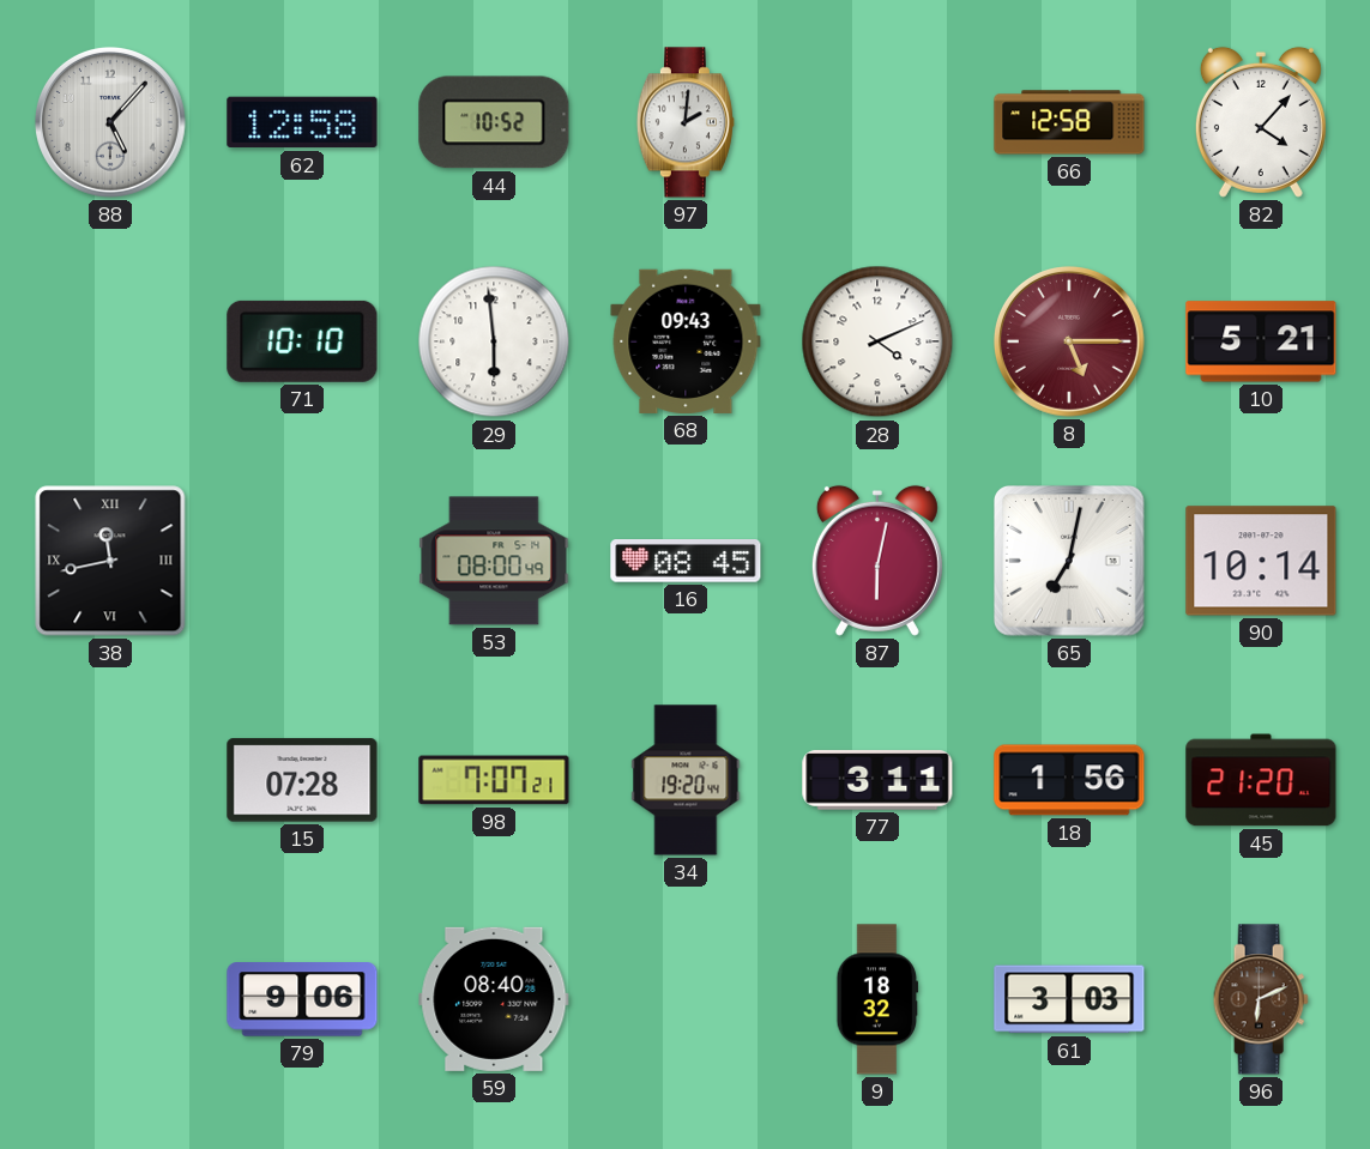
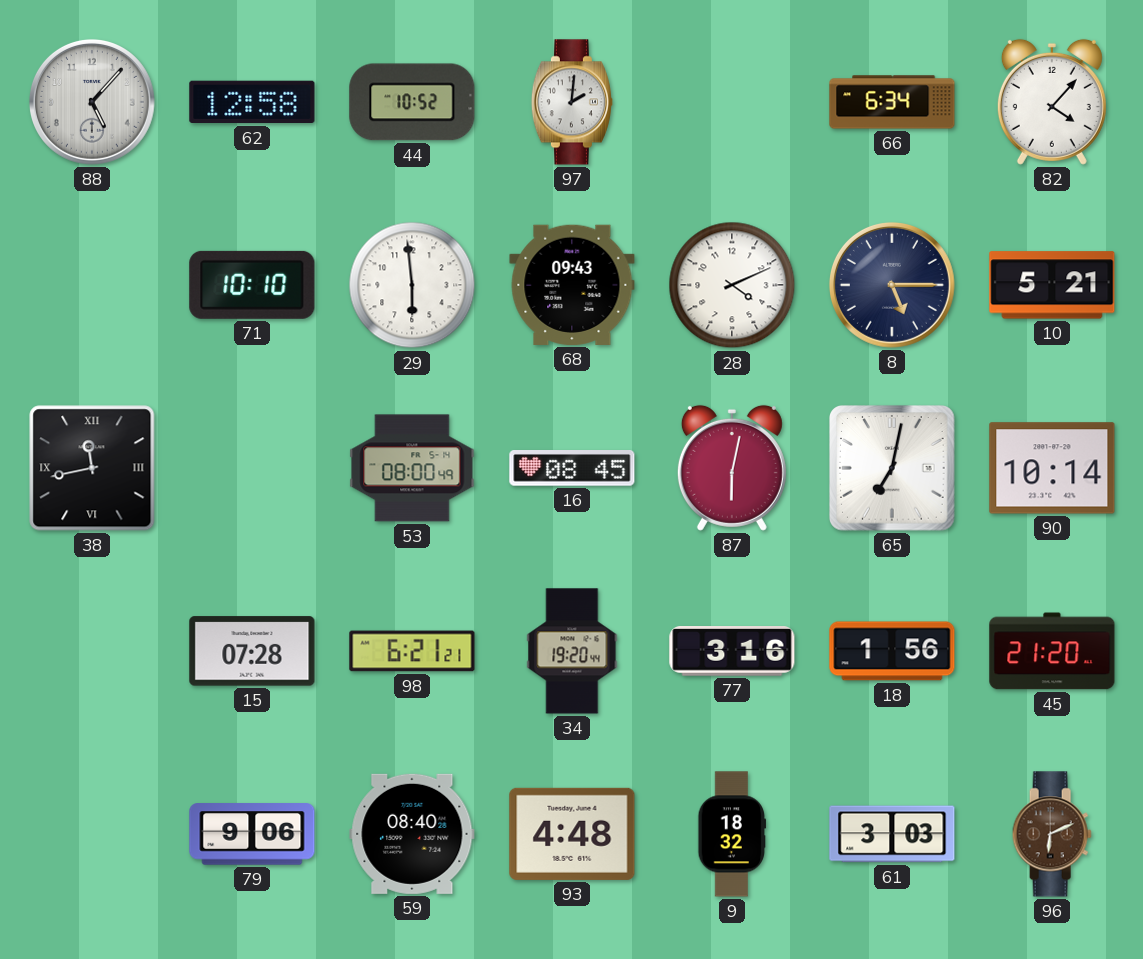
66: 12:58 -> 6:34
8 dial: burgundy -> navy
98: 7:07 -> 6:21
77: 3:11 -> 3:16
93: none -> 4:48
